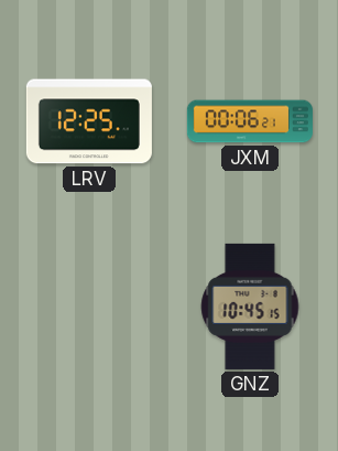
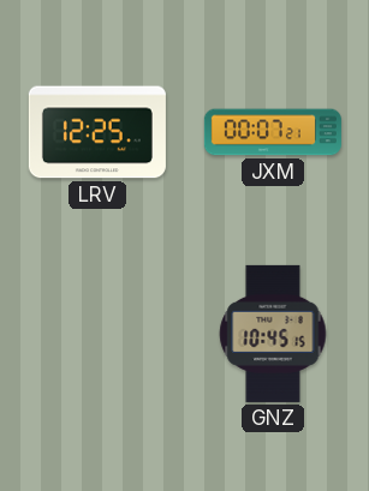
JXM: 00:06 -> 00:07
